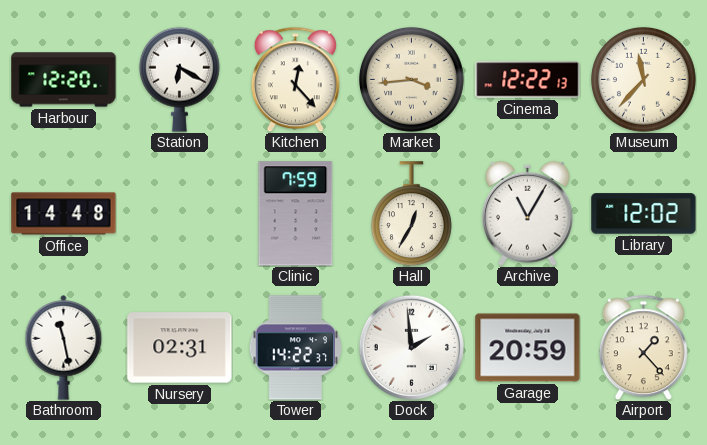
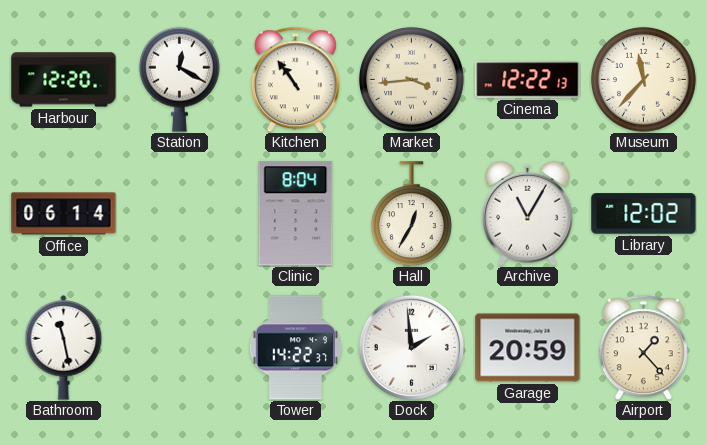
Station: 6:20 -> 12:20
Kitchen: 12:23 -> 10:54
Office: 14:48 -> 06:14
Clinic: 7:59 -> 8:04
Nursery: 02:31 -> none
